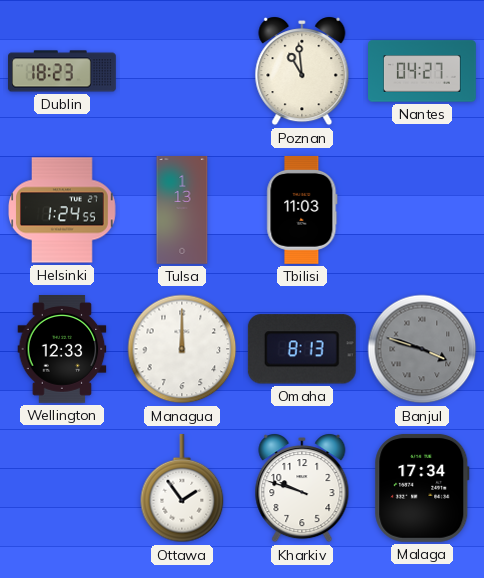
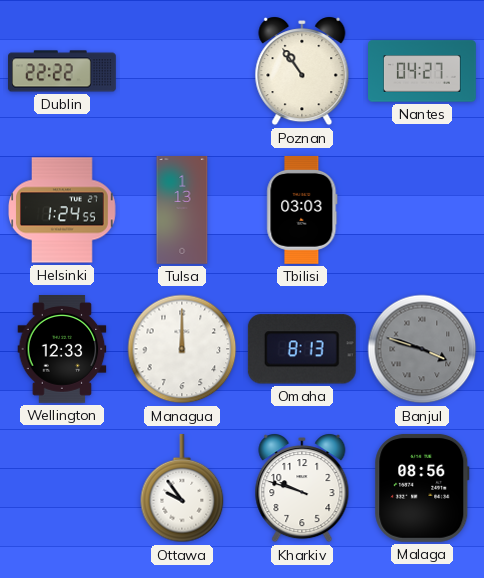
Dublin: 18:23 -> 22:22
Poznan: 10:59 -> 10:54
Tbilisi: 11:03 -> 03:03
Ottawa: 1:54 -> 9:54
Malaga: 17:34 -> 08:56
